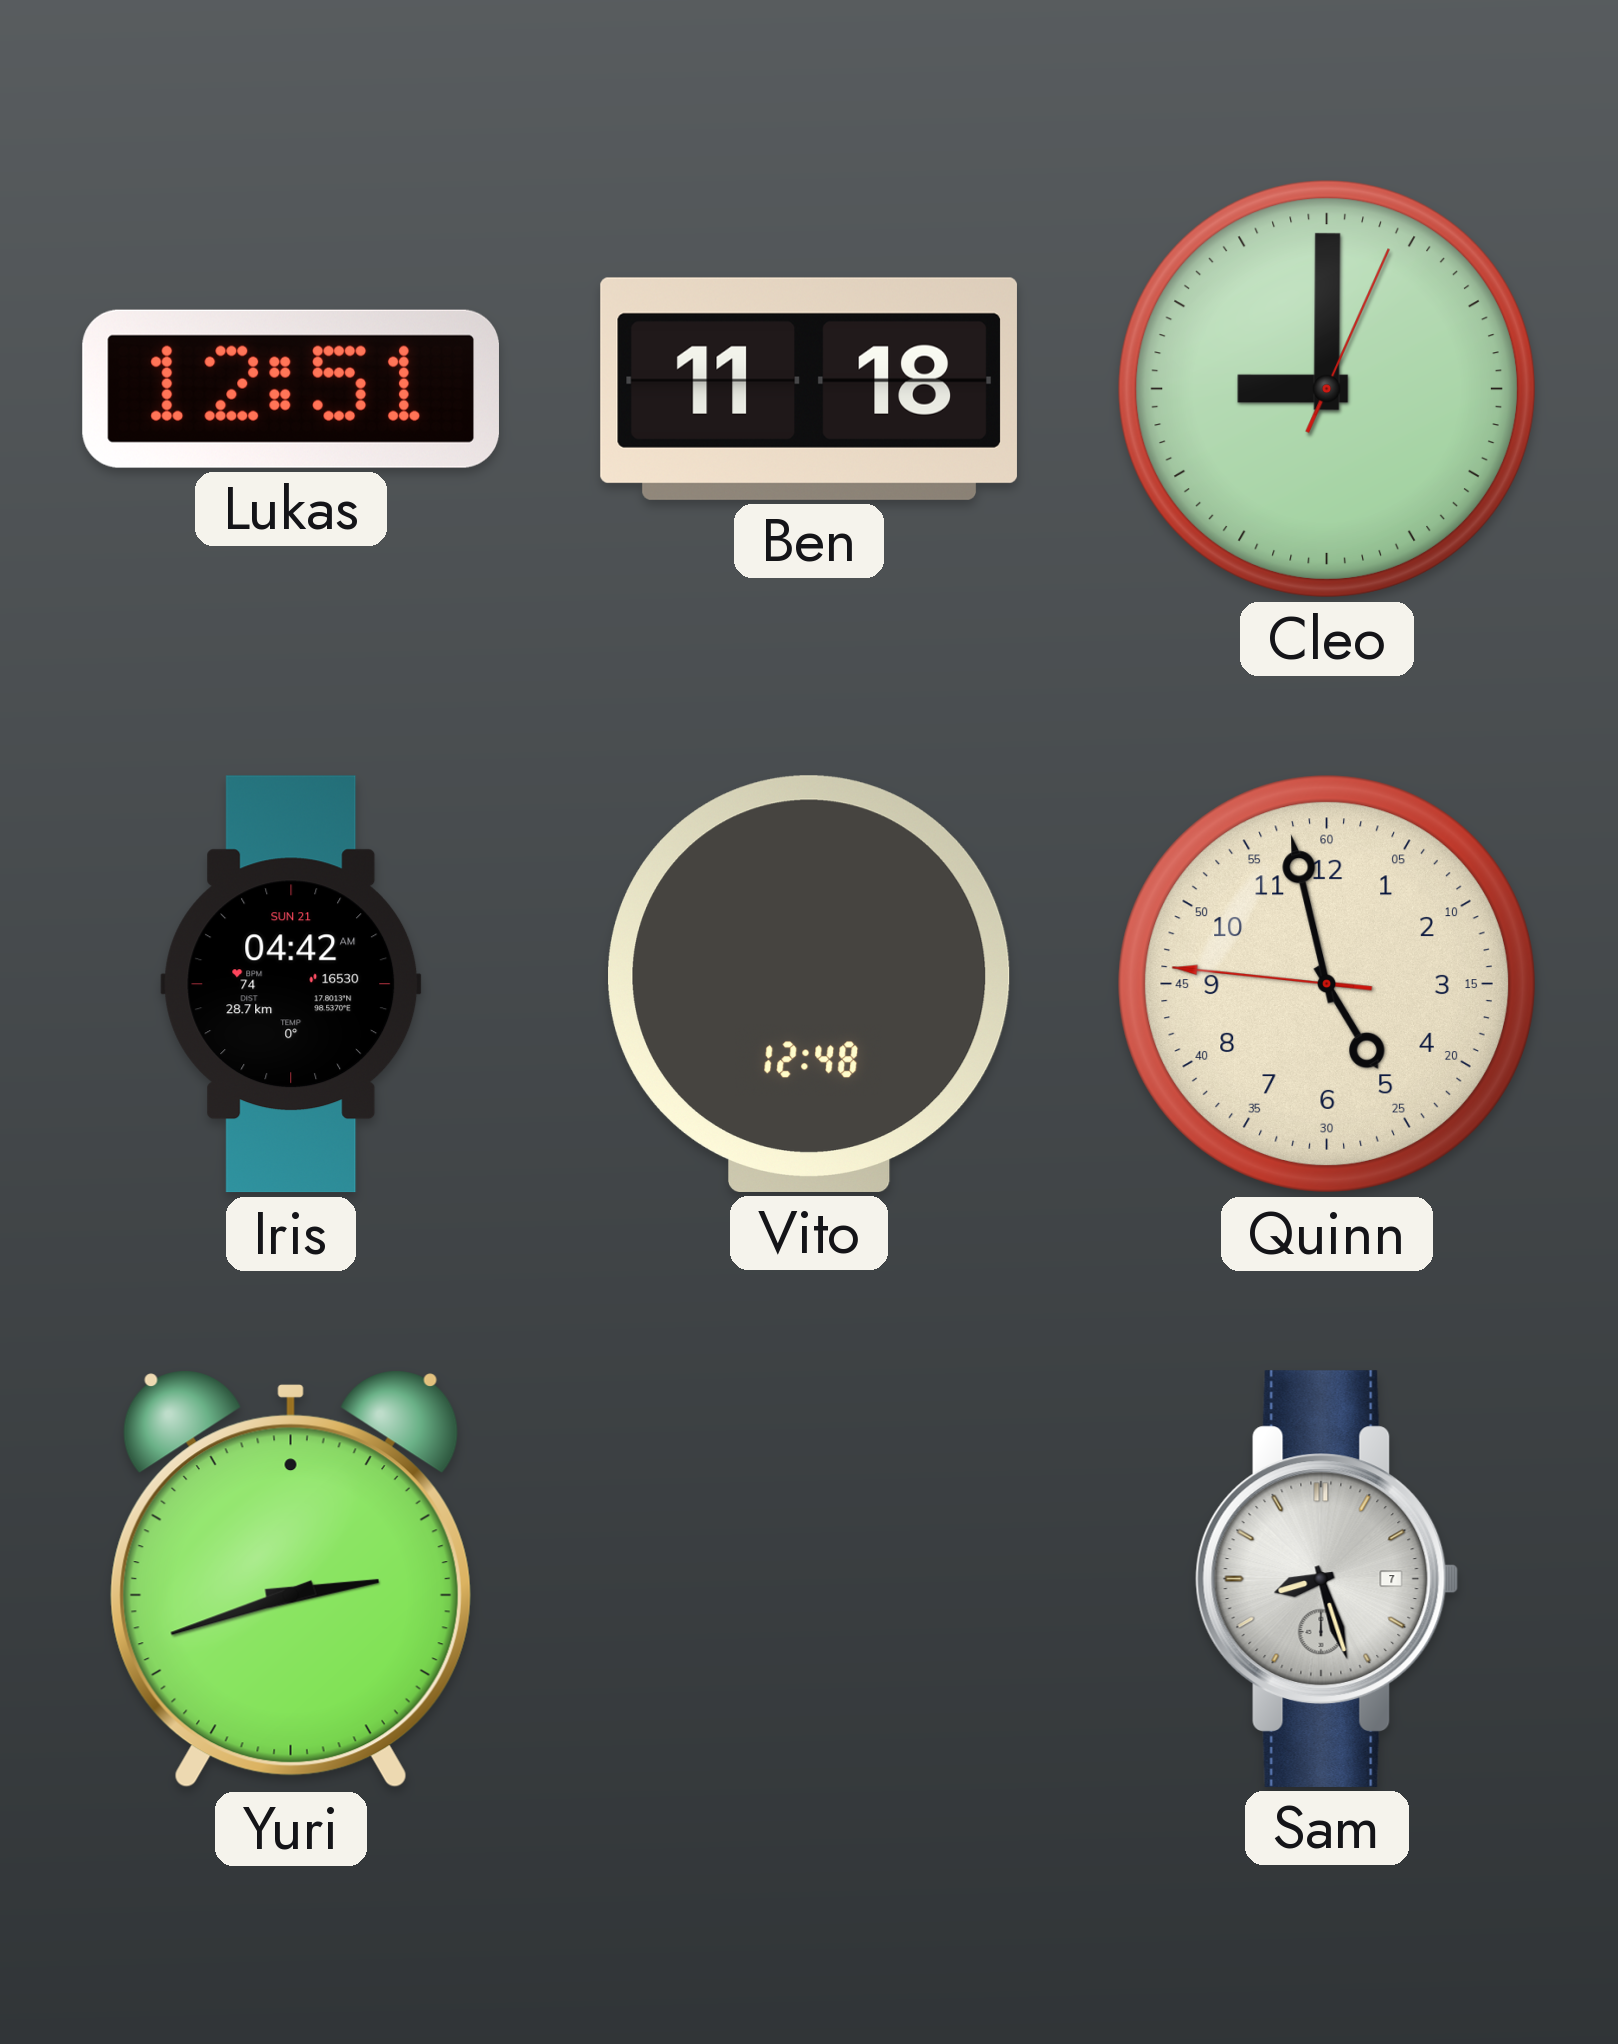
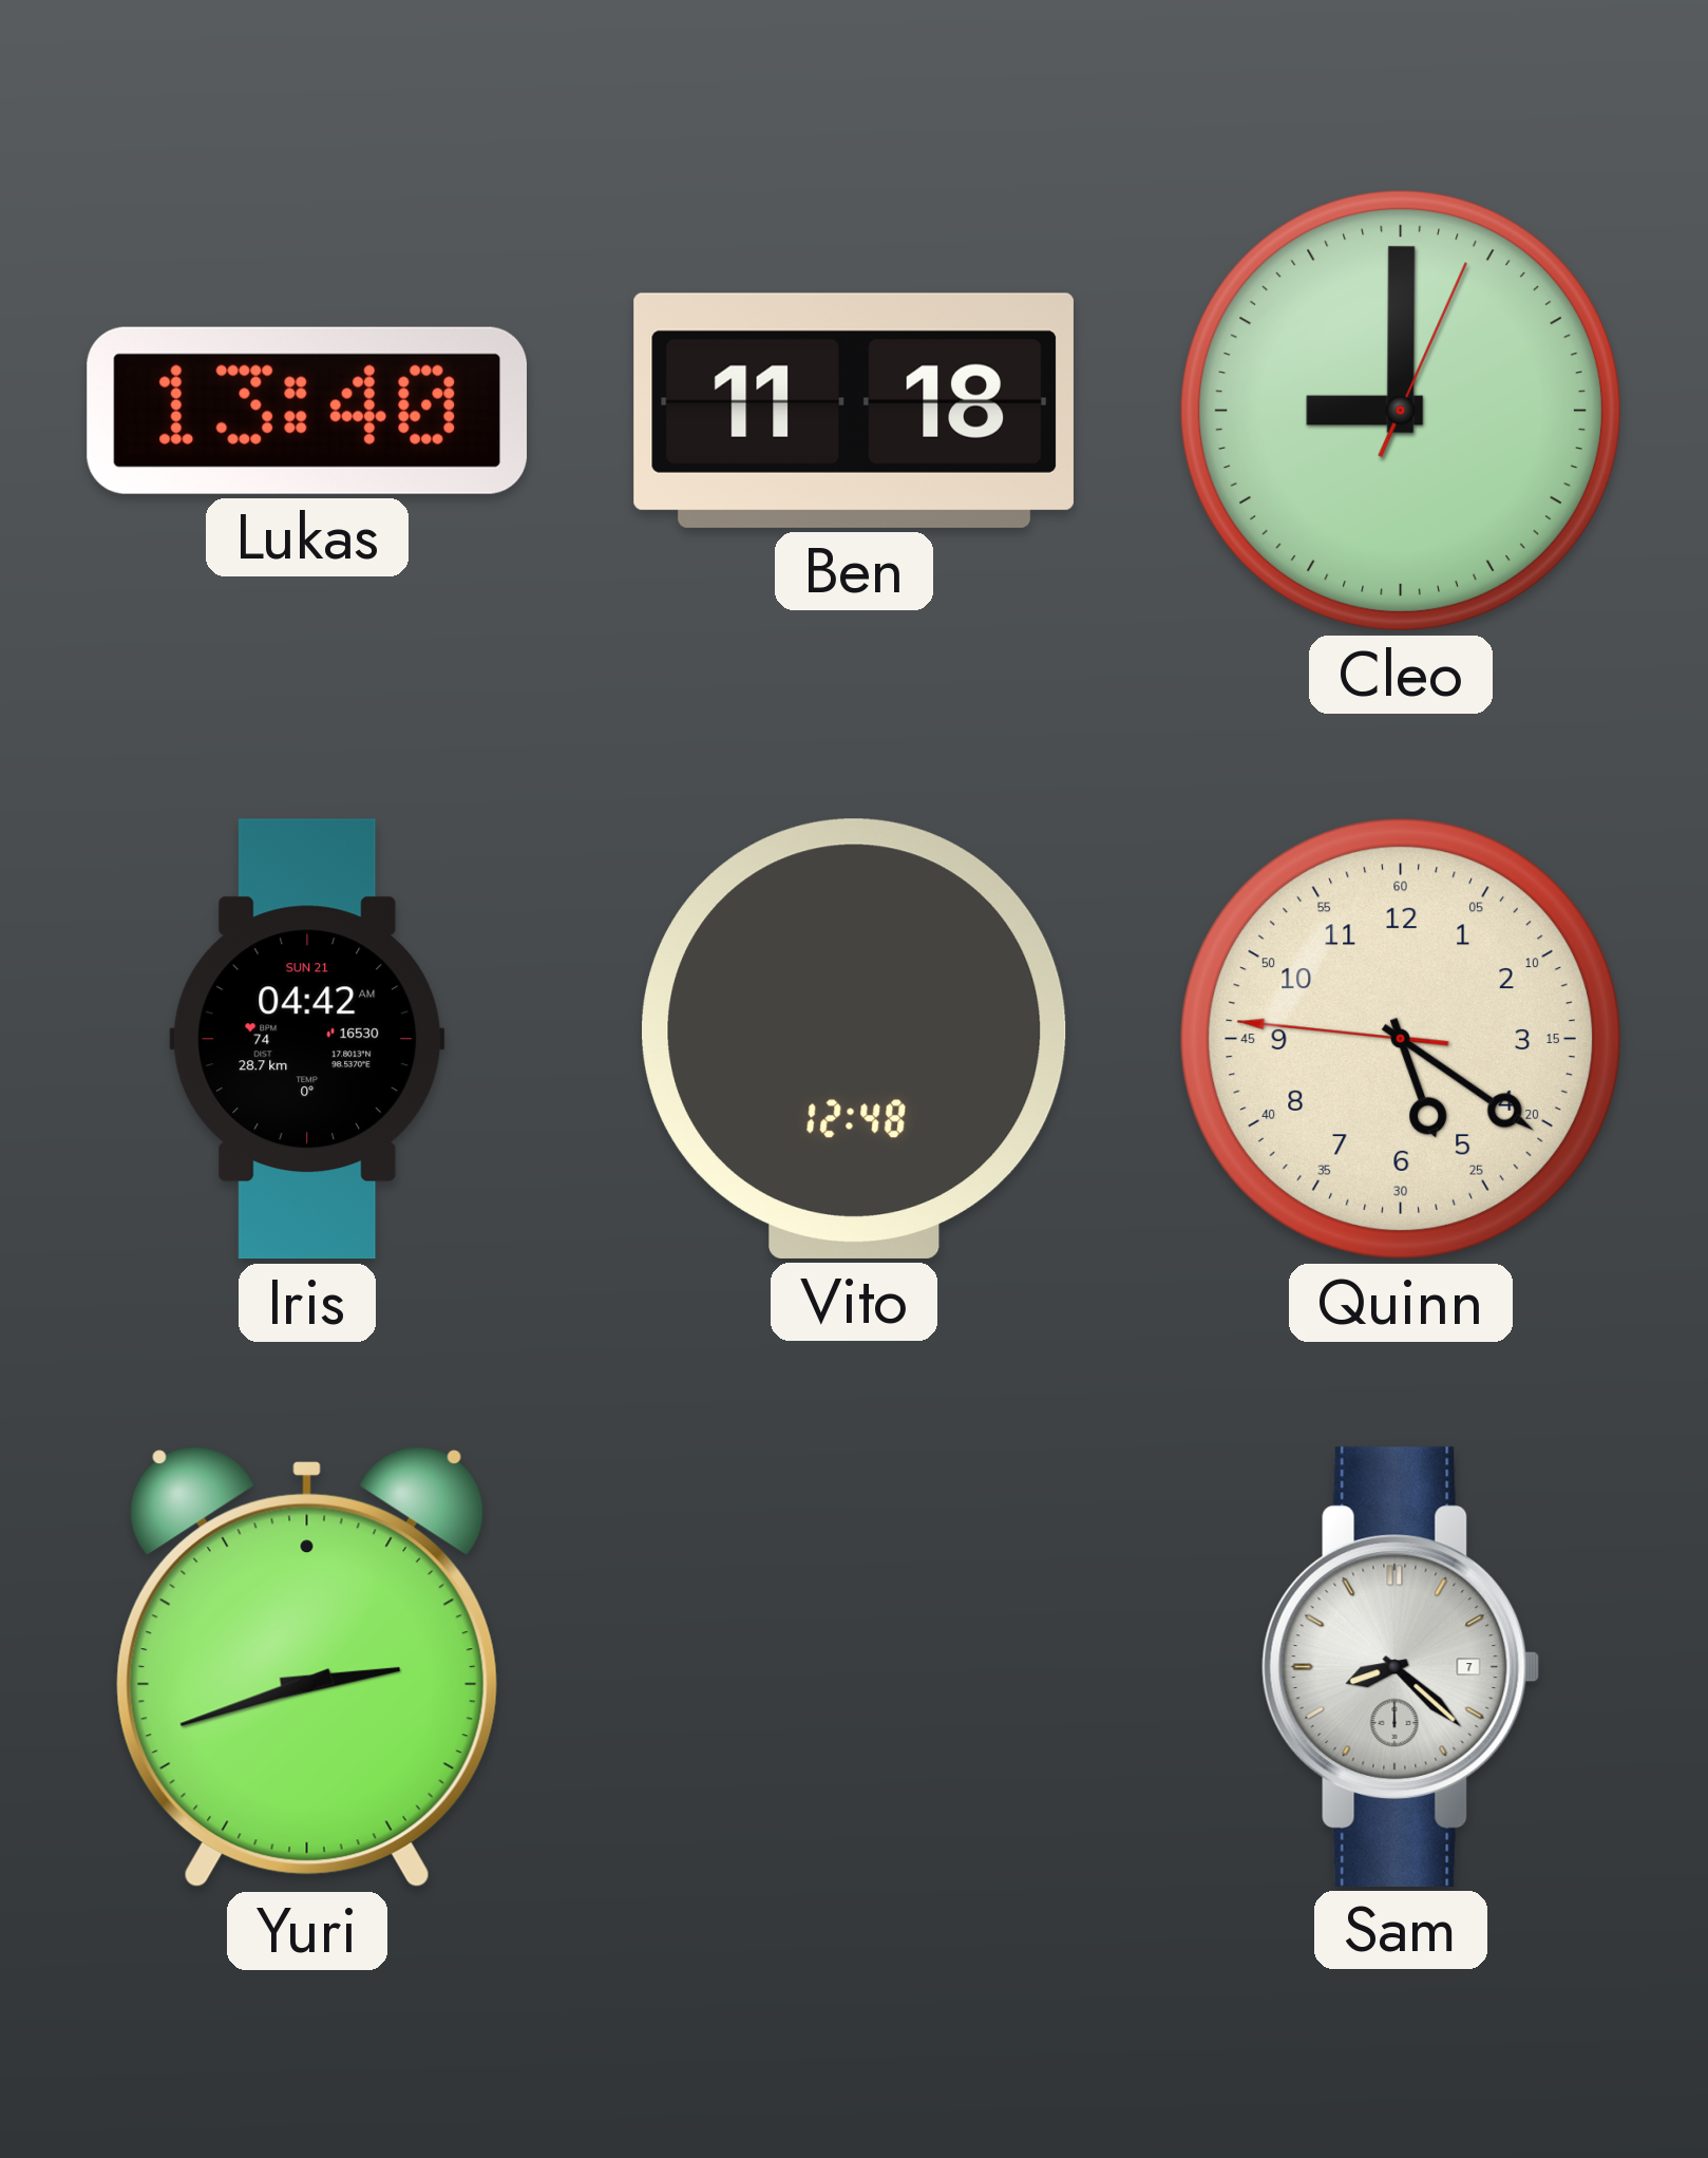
Lukas: 12:51 -> 13:40
Quinn: 4:57 -> 5:20
Sam: 8:27 -> 8:22
